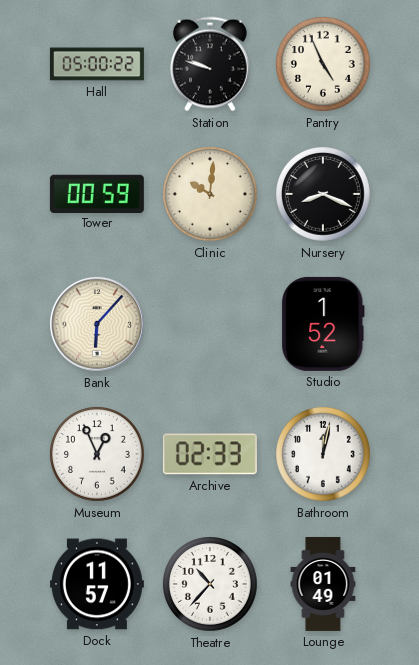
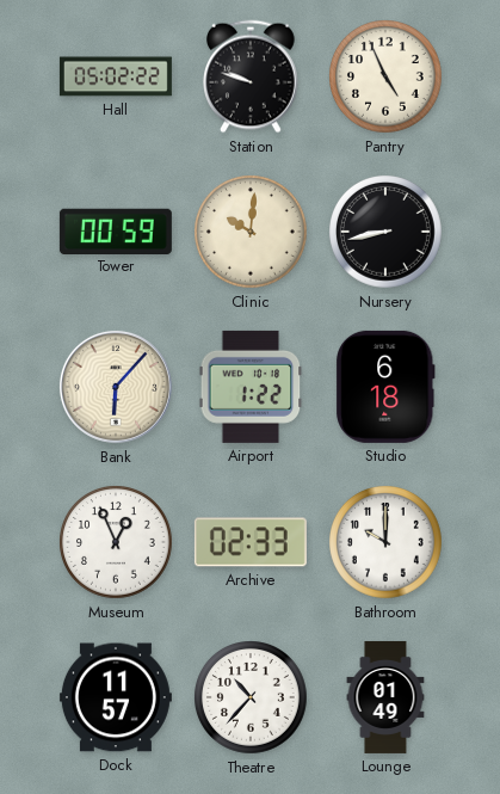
Hall: 05:00 -> 05:02
Nursery: 8:19 -> 8:43
Airport: none -> 1:22
Studio: 1:52 -> 6:18
Bathroom: 12:02 -> 10:00
